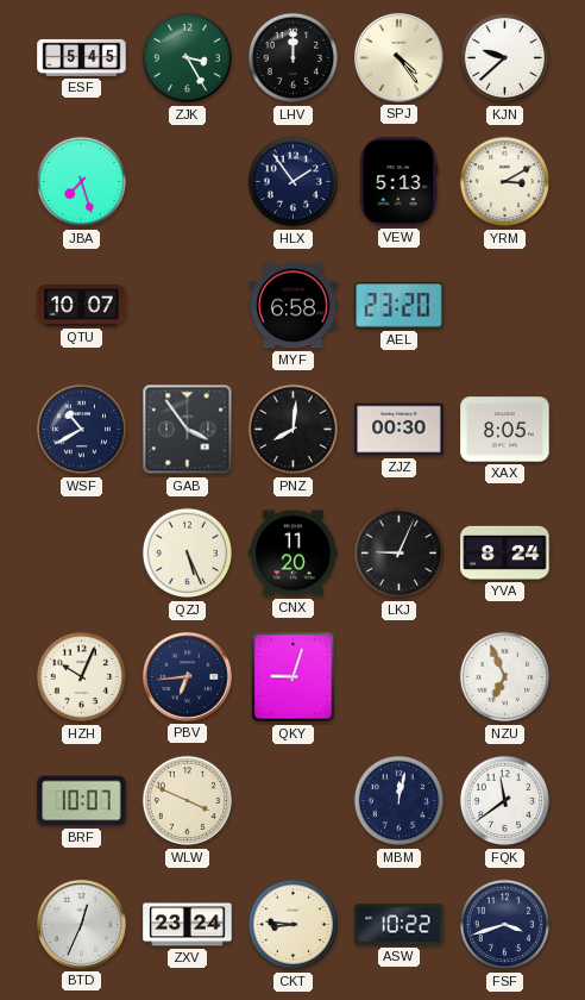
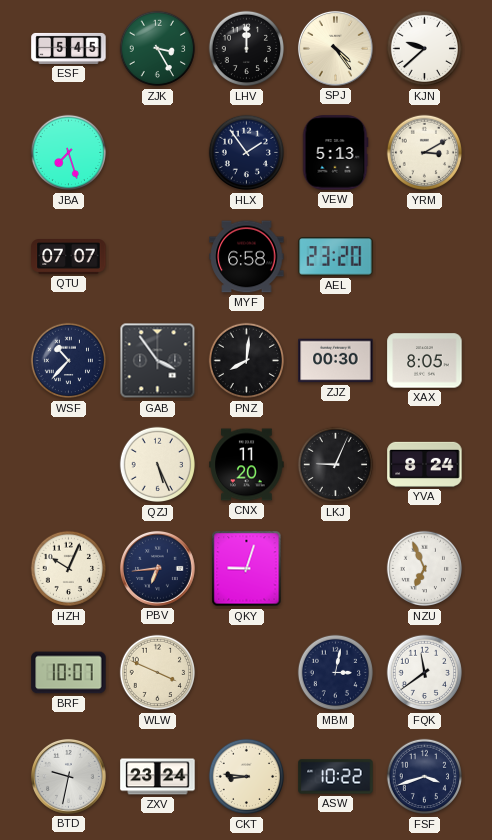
QTU: 10:07 -> 07:07
WSF: 10:40 -> 10:37
MBM: 12:02 -> 3:02
BTD: 12:34 -> 9:32
